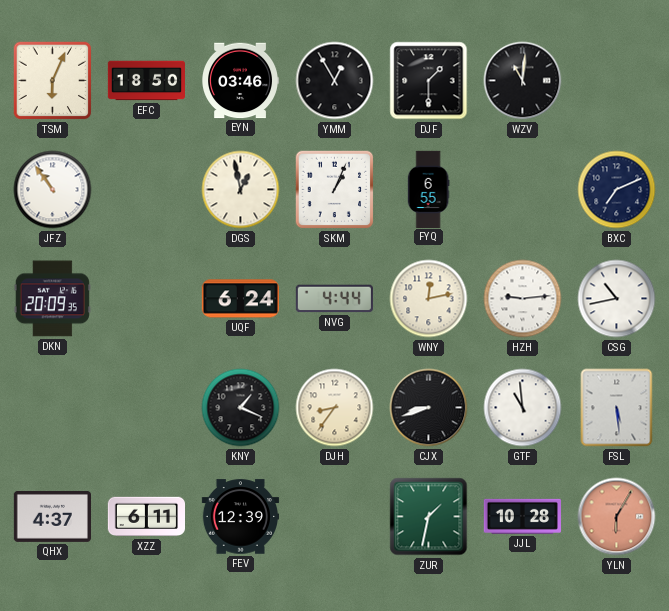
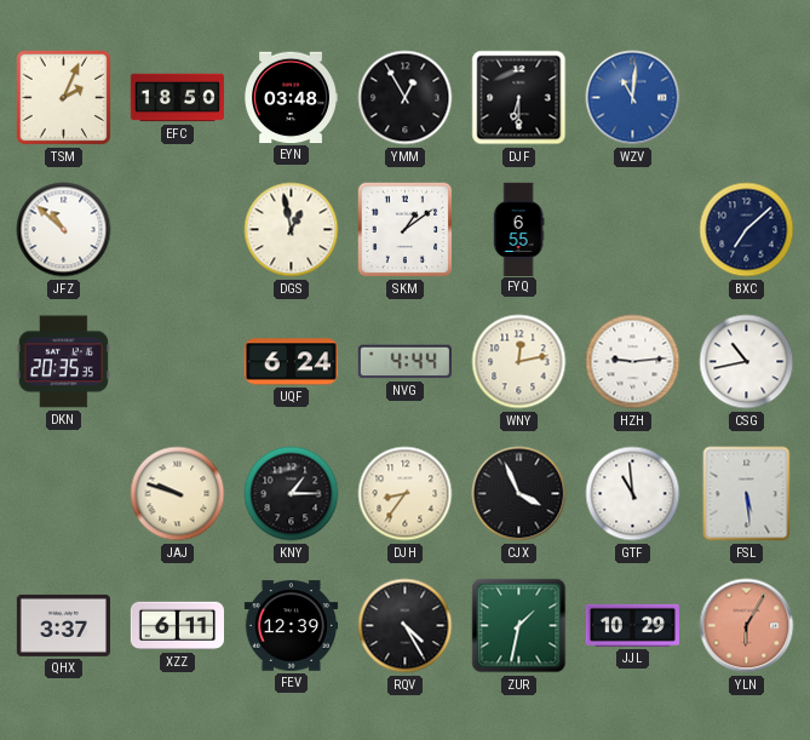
TSM: 6:04 -> 2:04
EYN: 03:46 -> 03:48
DJF: 1:30 -> 6:30
WZV dial: black -> blue
JFZ: 10:54 -> 10:52
SKM: 1:04 -> 1:09
BXC: 7:11 -> 7:08
DKN: 20:09 -> 20:35
JAJ: none -> 9:48
KNY: 1:19 -> 1:15
CJX: 8:42 -> 3:56
QHX: 4:37 -> 3:37
RQV: none -> 4:25
JJL: 10:28 -> 10:29
